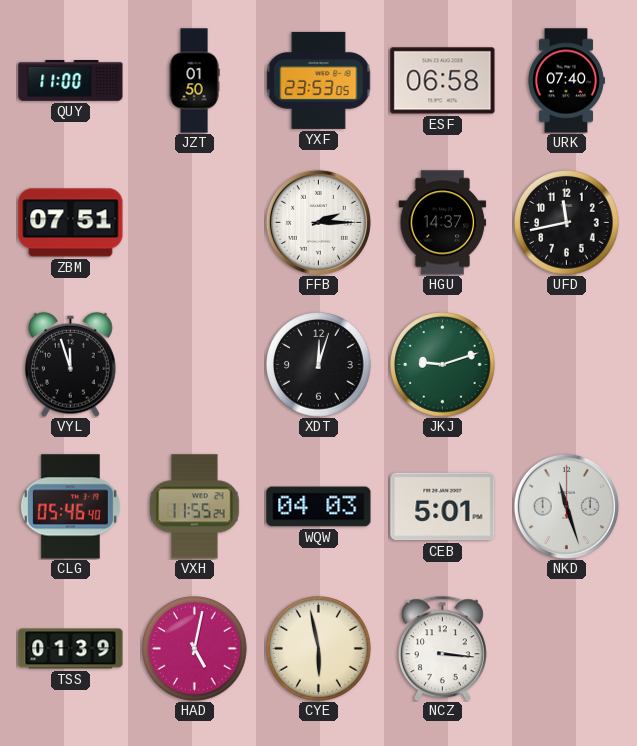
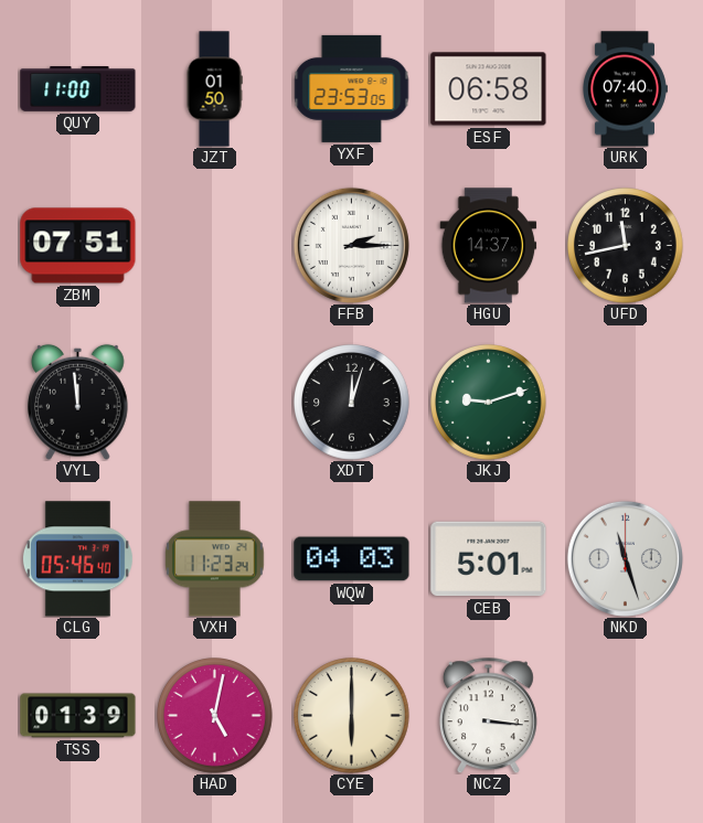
VYL: 11:57 -> 11:59
VXH: 11:55 -> 11:23
CYE: 5:58 -> 6:00
